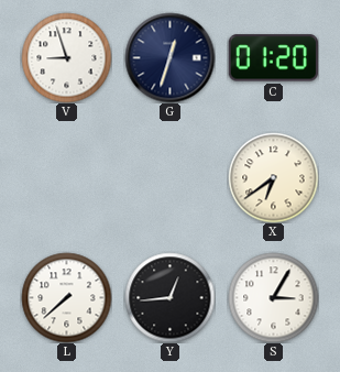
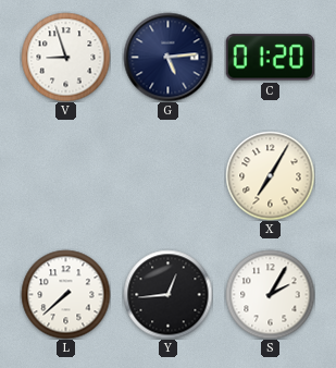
G: 12:33 -> 5:14
X: 6:39 -> 7:05
S: 3:05 -> 2:05
